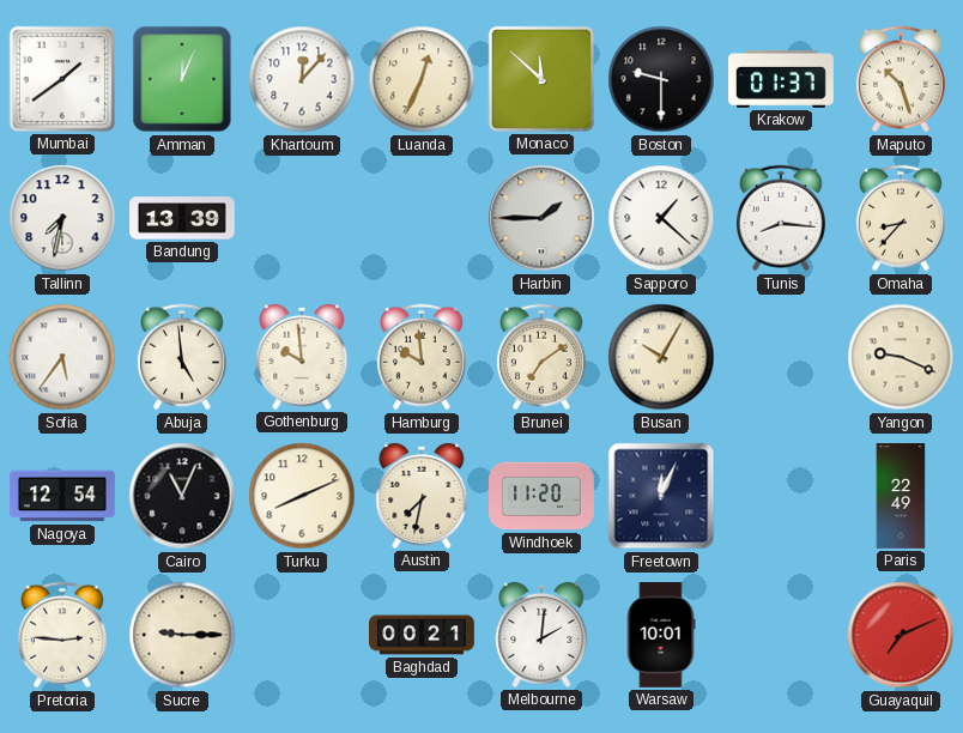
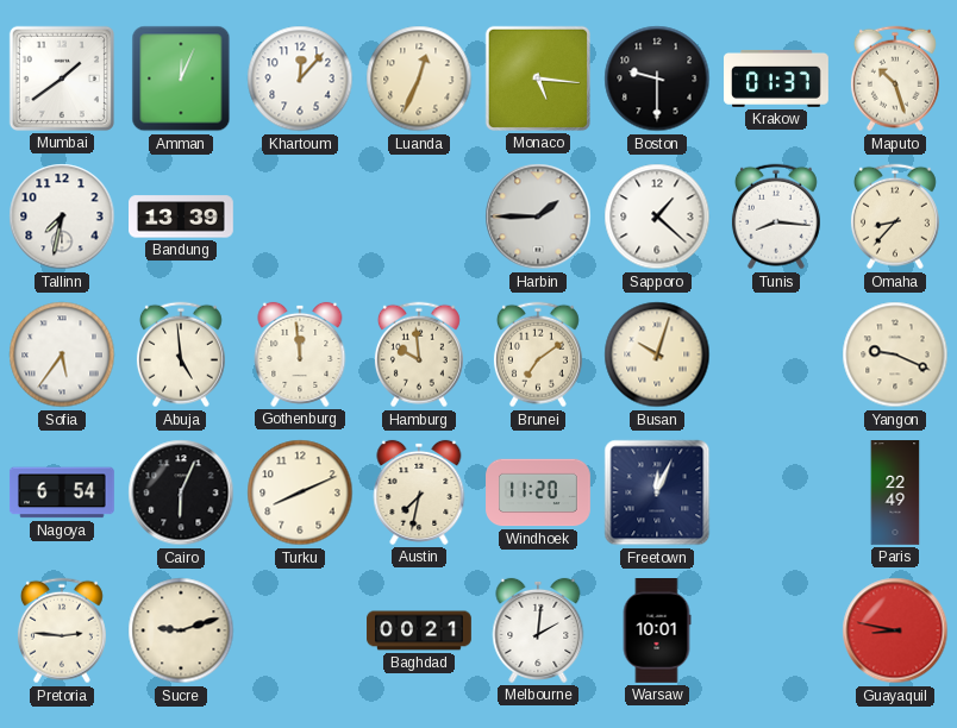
Monaco: 11:52 -> 5:16
Gothenburg: 9:59 -> 11:59
Busan: 10:05 -> 10:03
Nagoya: 12:54 -> 6:54
Cairo: 11:04 -> 6:04
Sucre: 9:15 -> 9:12
Guayaquil: 7:11 -> 8:47
